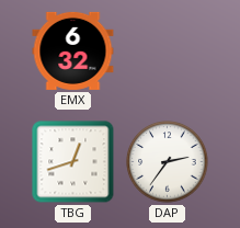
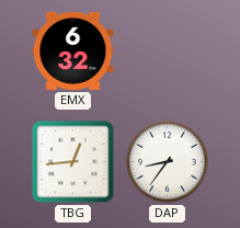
TBG: 12:42 -> 12:44
DAP: 2:36 -> 8:36
